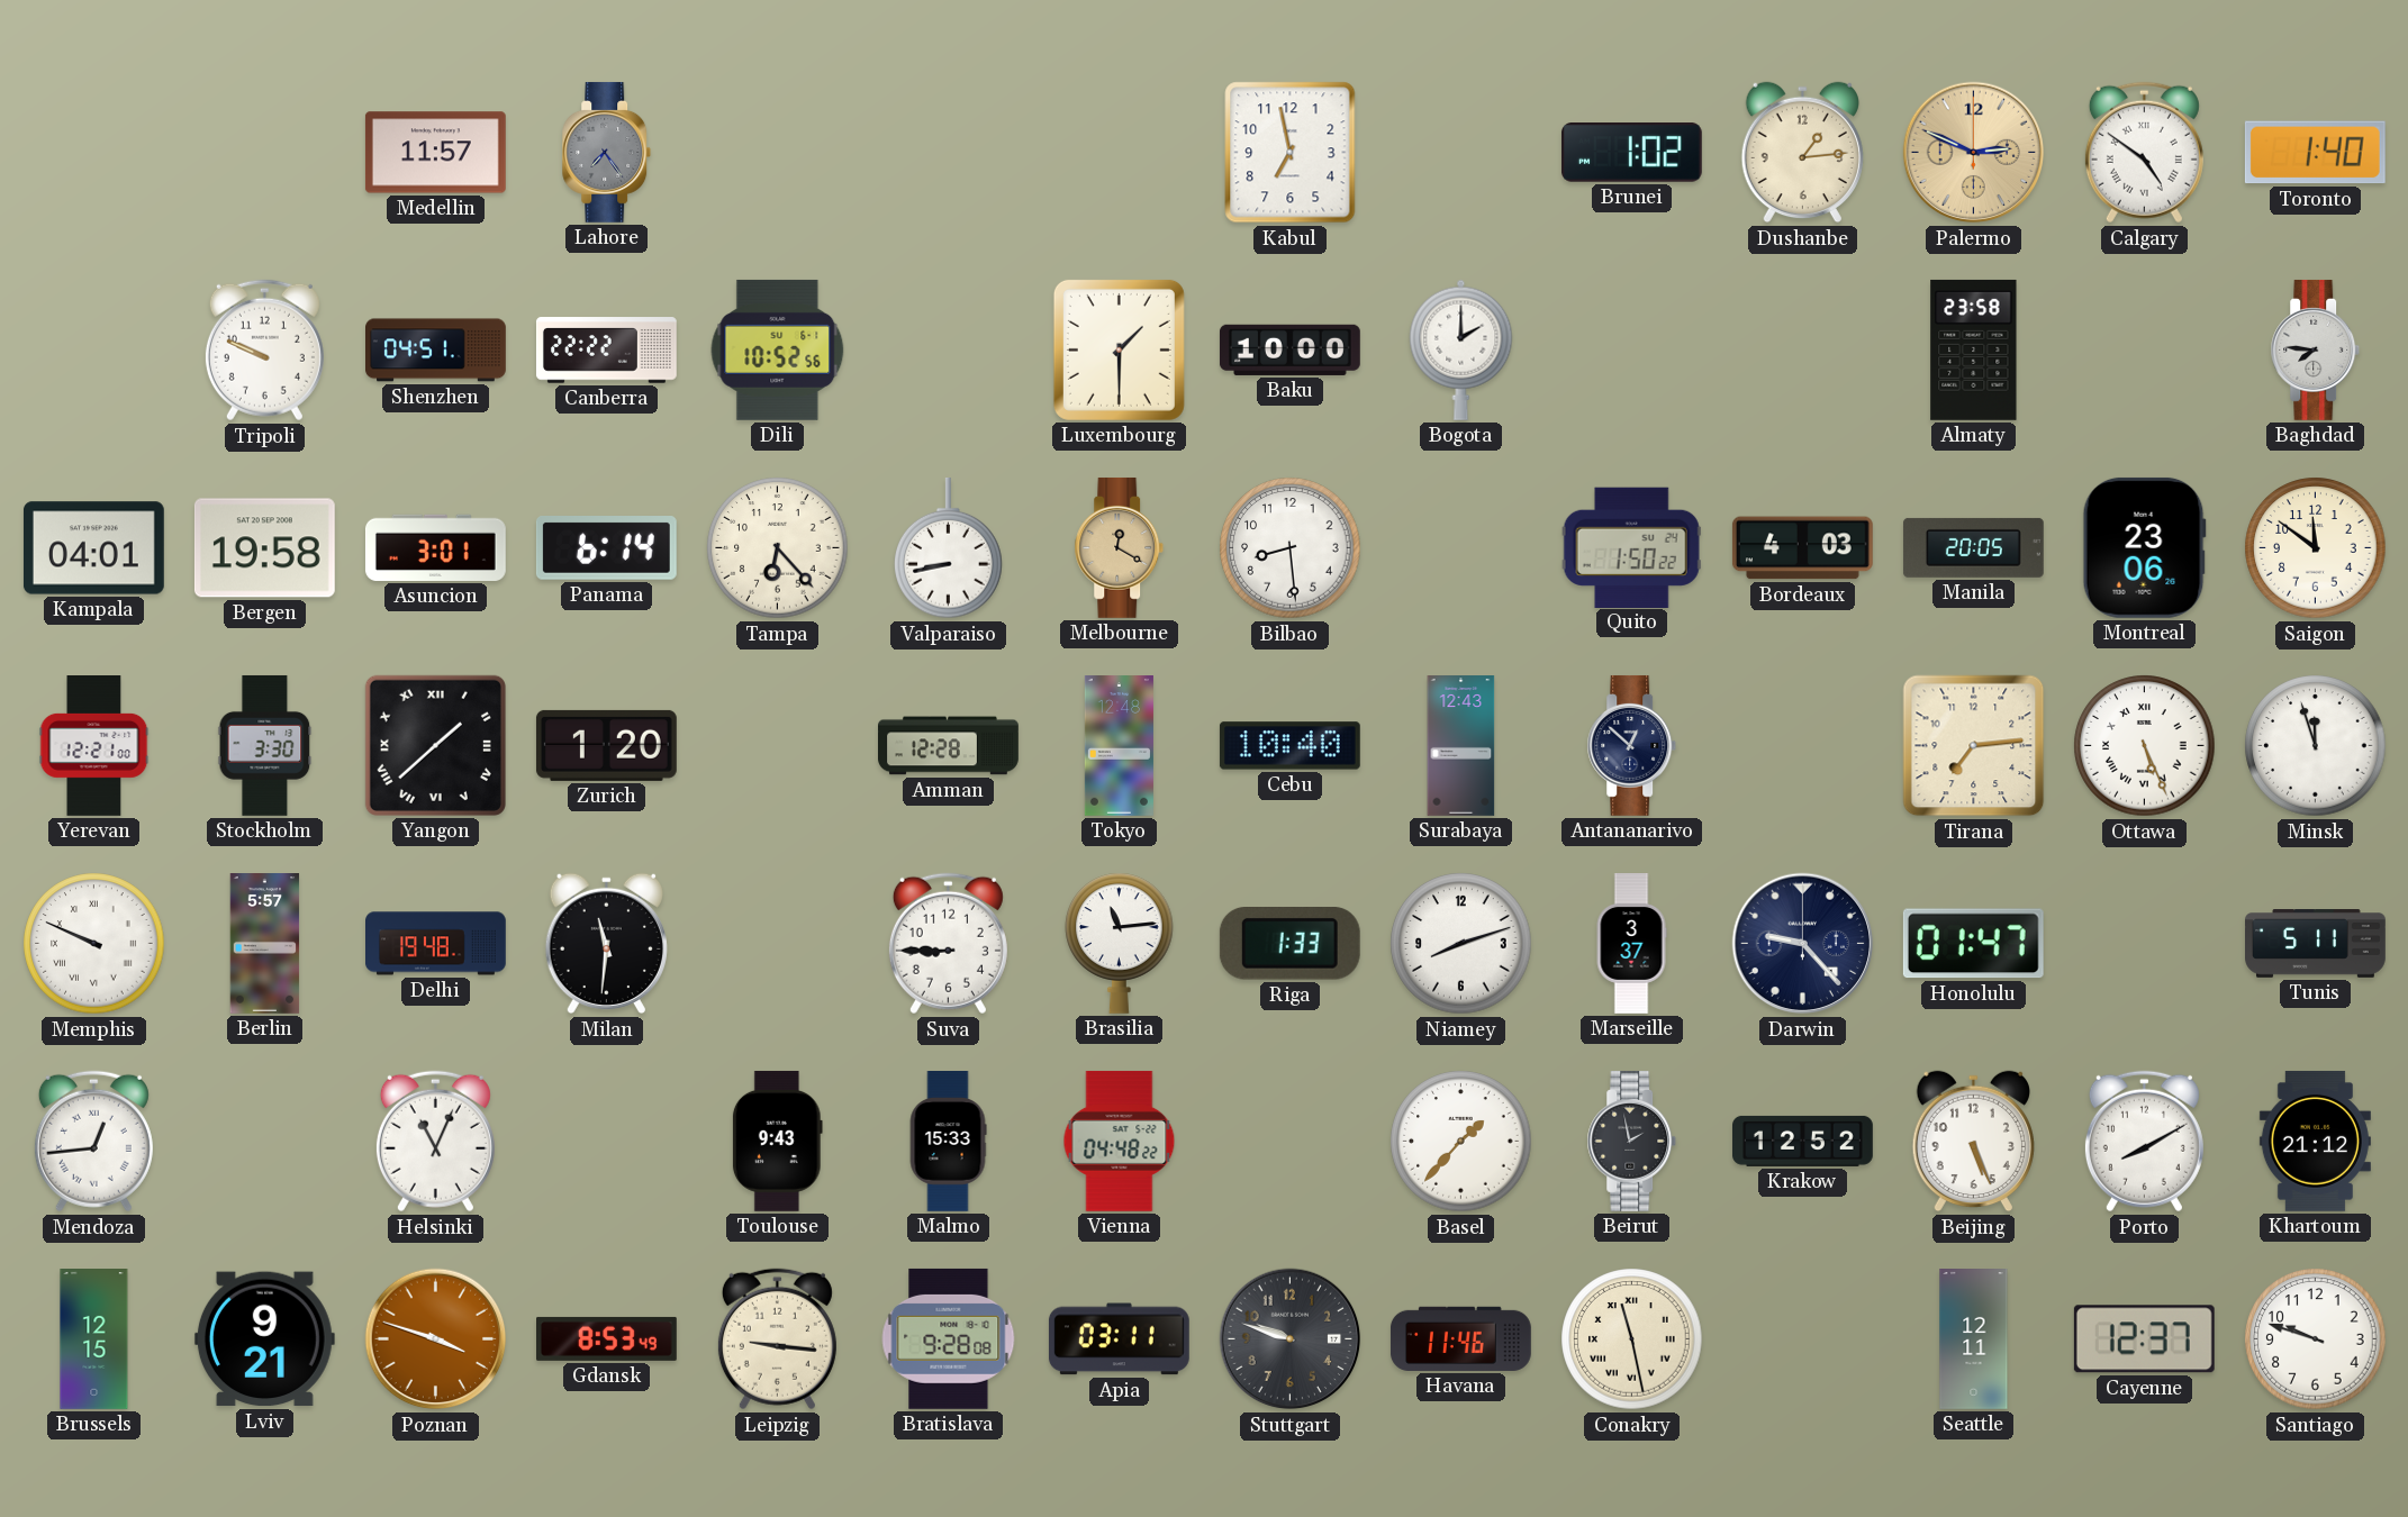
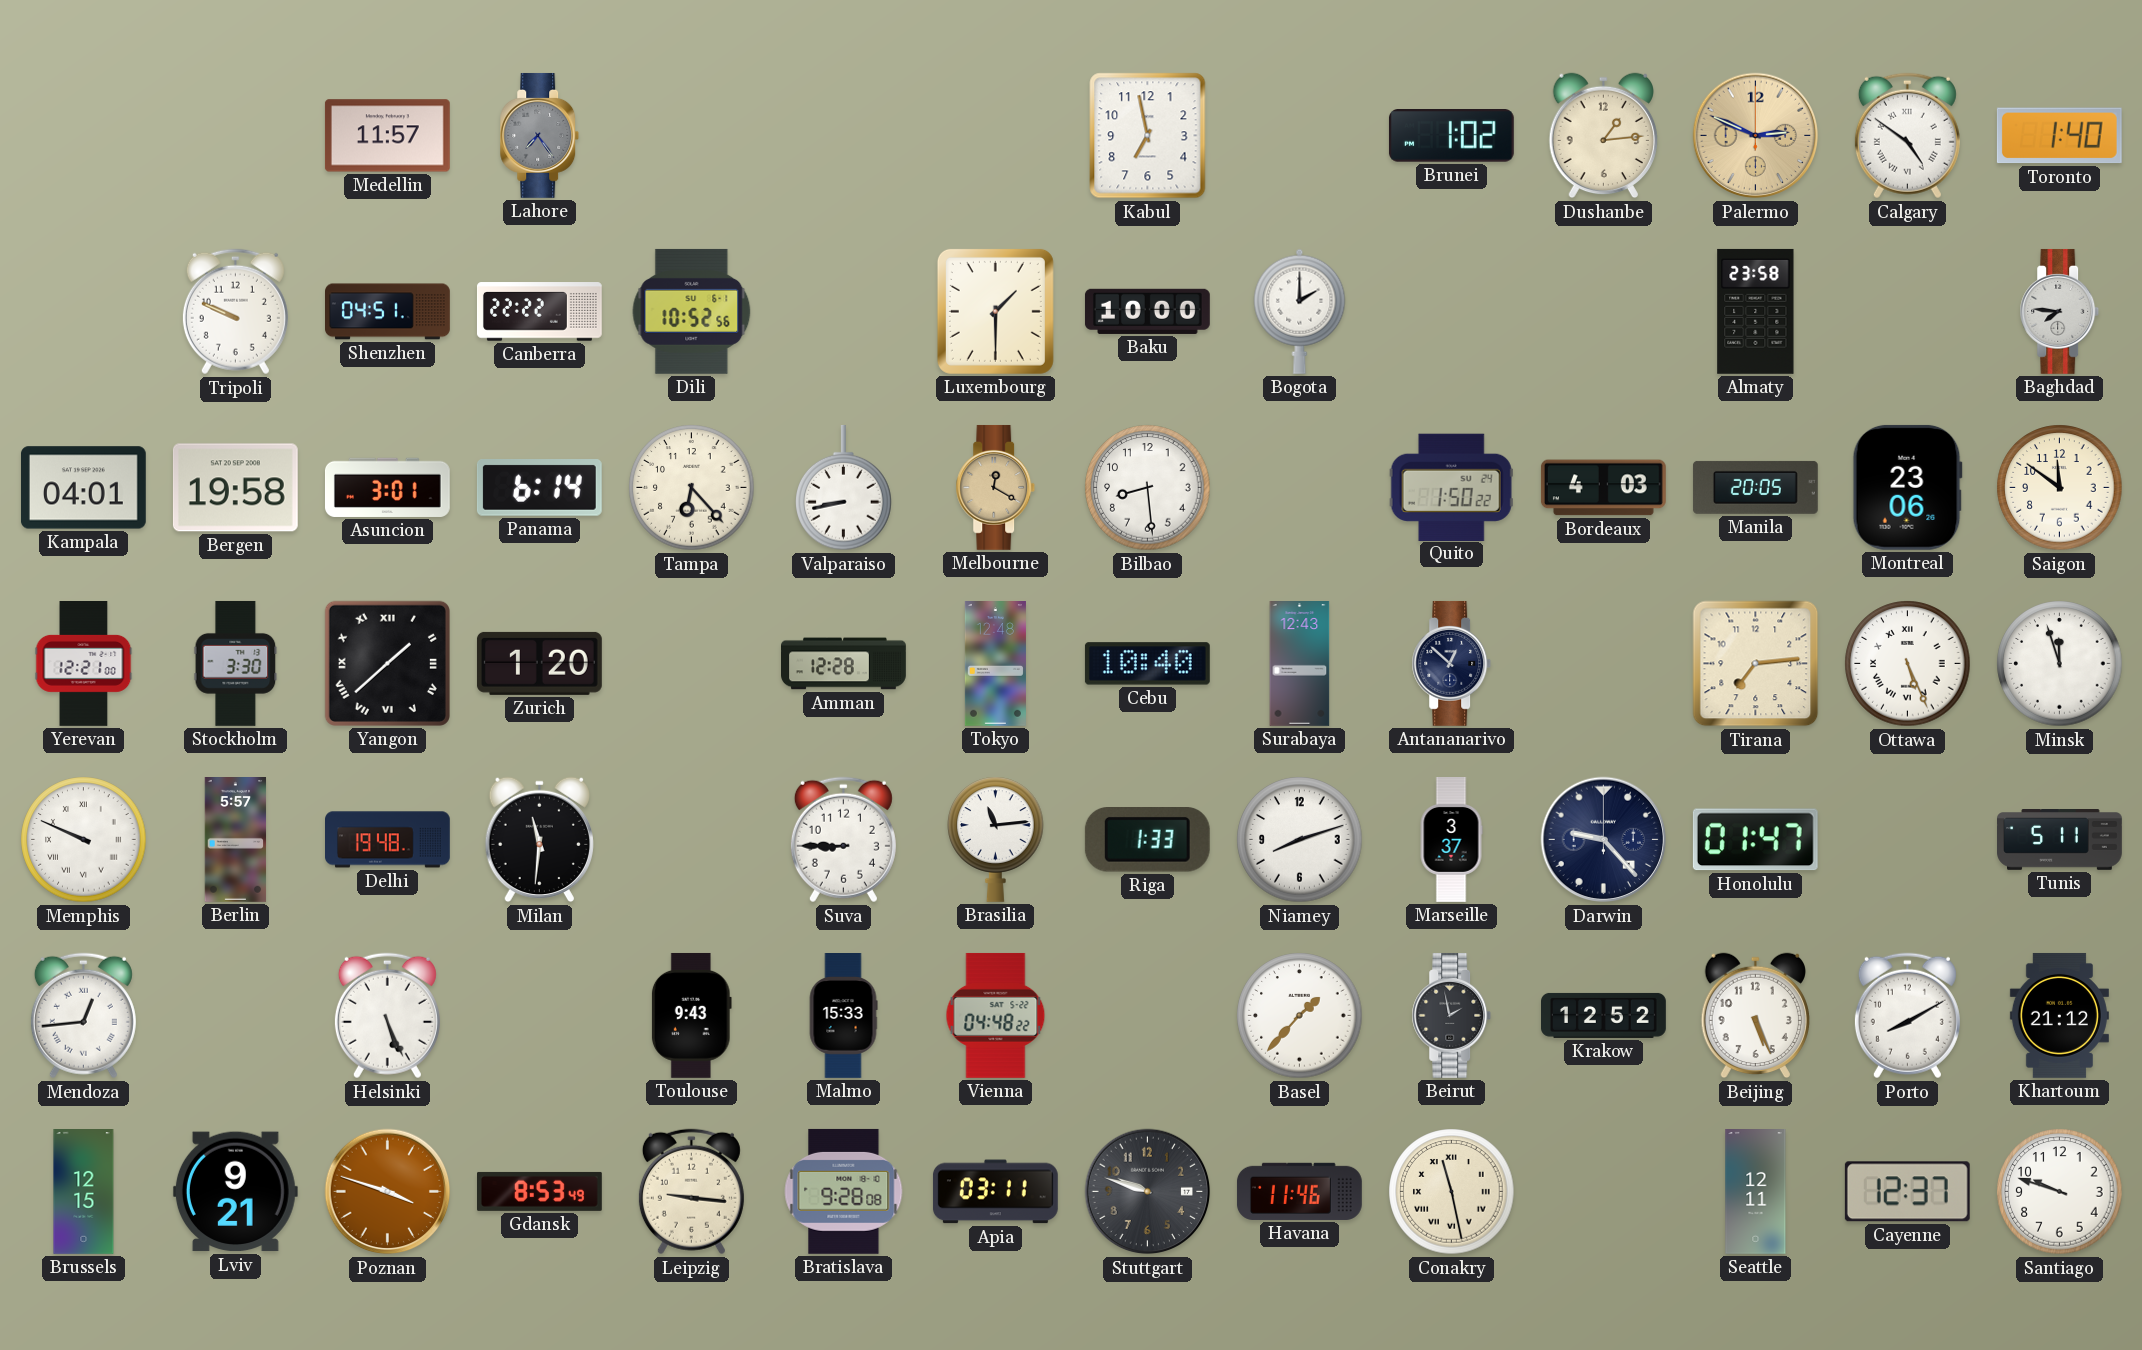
Helsinki: 11:04 -> 5:26
